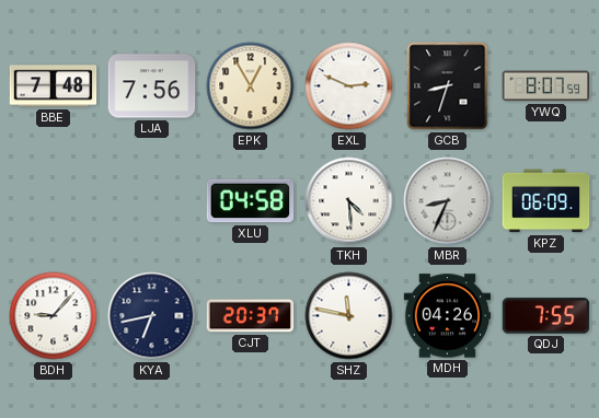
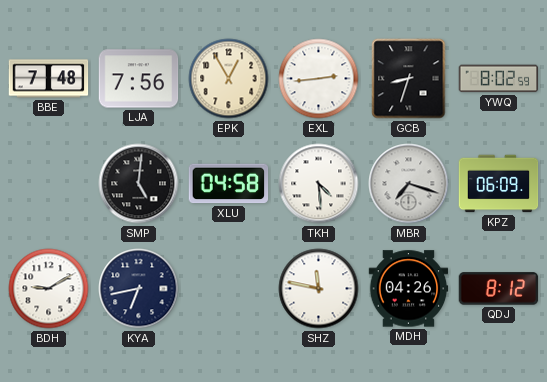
EXL: 2:49 -> 2:44
YWQ: 8:07 -> 8:02
SMP: none -> 5:01
MBR: 8:34 -> 7:18
BDH: 9:07 -> 9:10
CJT: 20:37 -> none
QDJ: 7:55 -> 8:12
